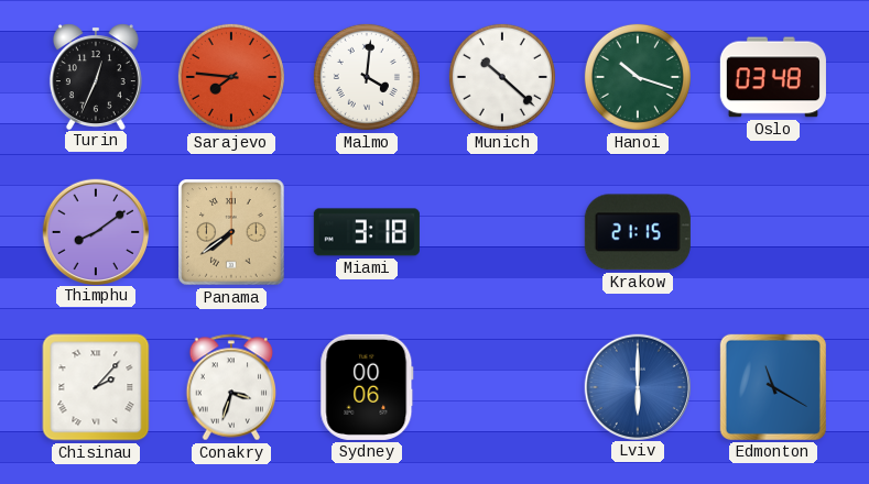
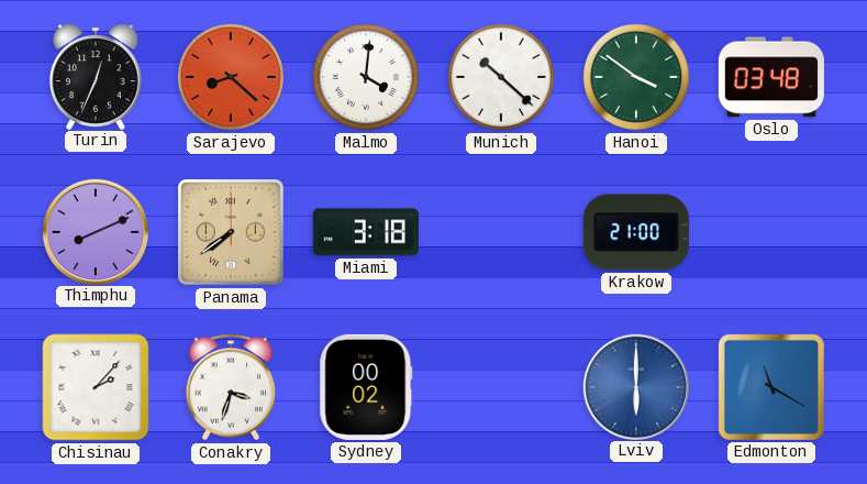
Sarajevo: 7:46 -> 8:22
Hanoi: 10:18 -> 3:51
Thimphu: 8:09 -> 8:11
Krakow: 21:15 -> 21:00
Sydney: 00:06 -> 00:02
